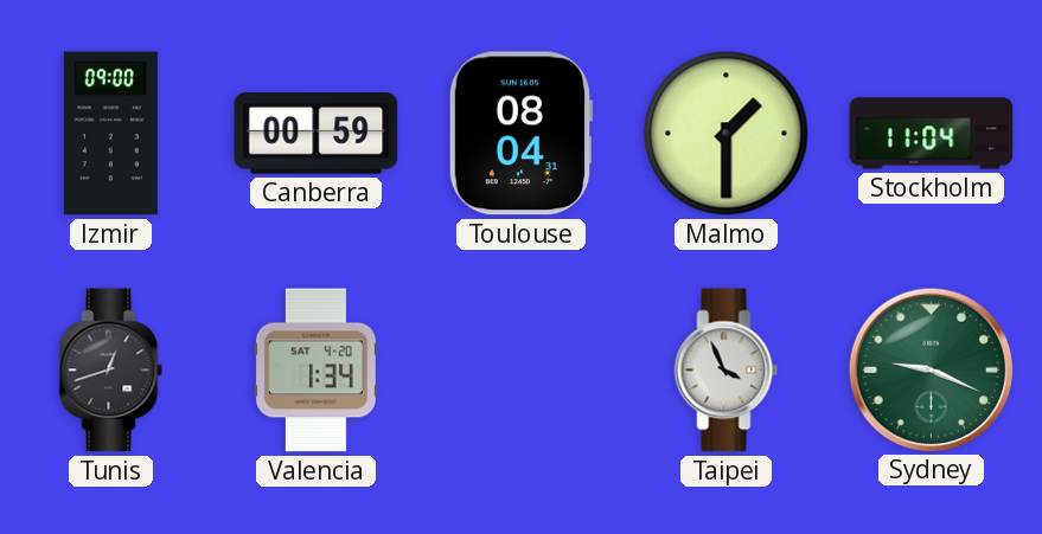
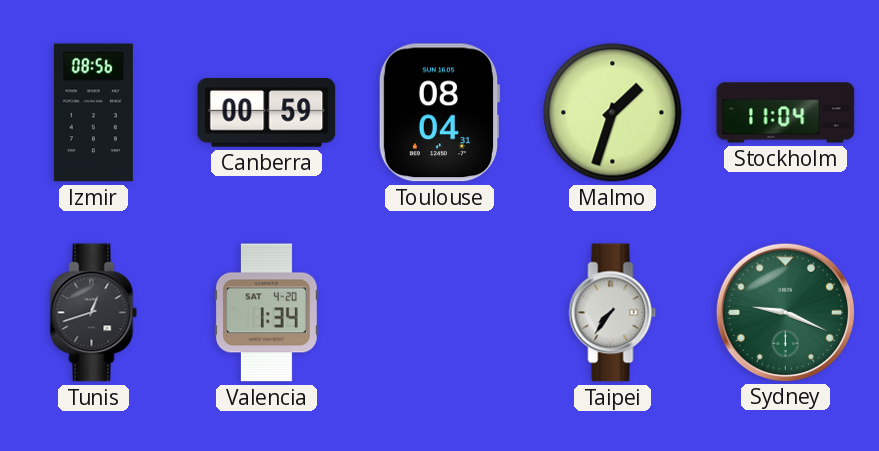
Izmir: 09:00 -> 08:56
Malmo: 1:30 -> 1:33
Taipei: 3:56 -> 7:36
